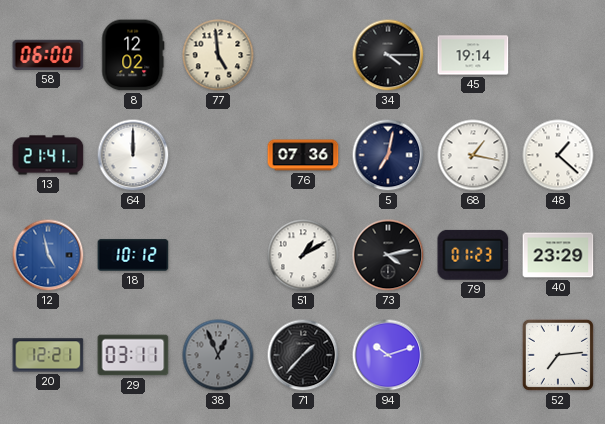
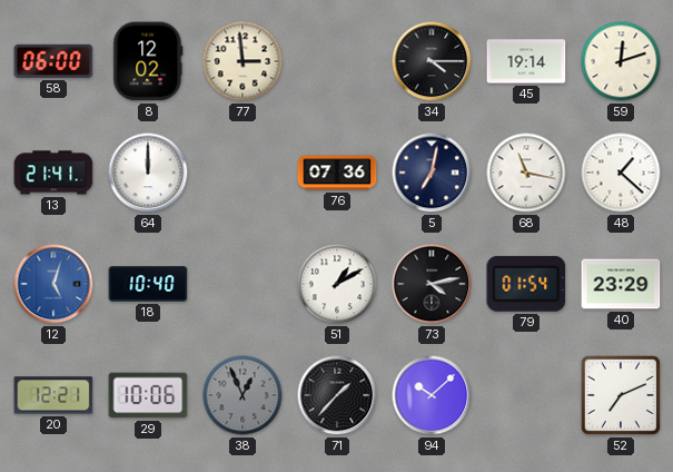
77: 4:59 -> 2:59
59: none -> 12:12
68: 1:17 -> 11:17
12: 4:58 -> 5:03
18: 10:12 -> 10:40
79: 01:23 -> 01:54
29: 03:11 -> 10:06
94: 10:12 -> 10:08
52: 7:14 -> 7:11
